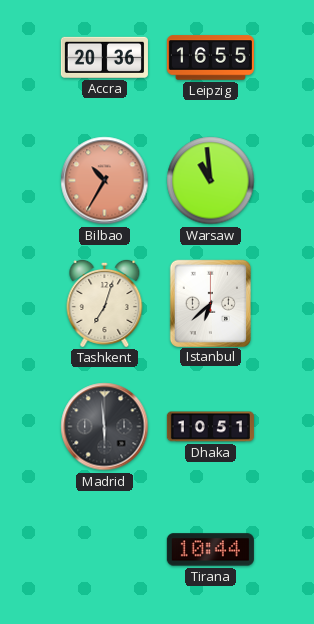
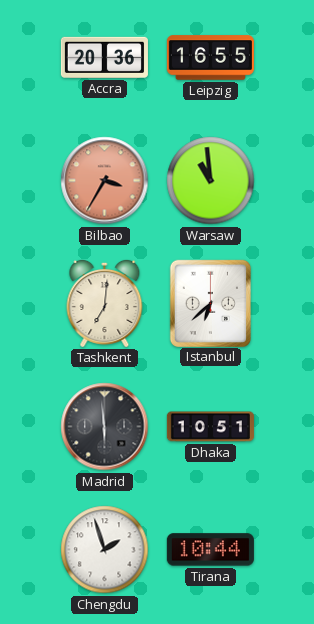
Bilbao: 10:35 -> 3:35
Tashkent: 7:03 -> 7:01
Chengdu: none -> 1:57
